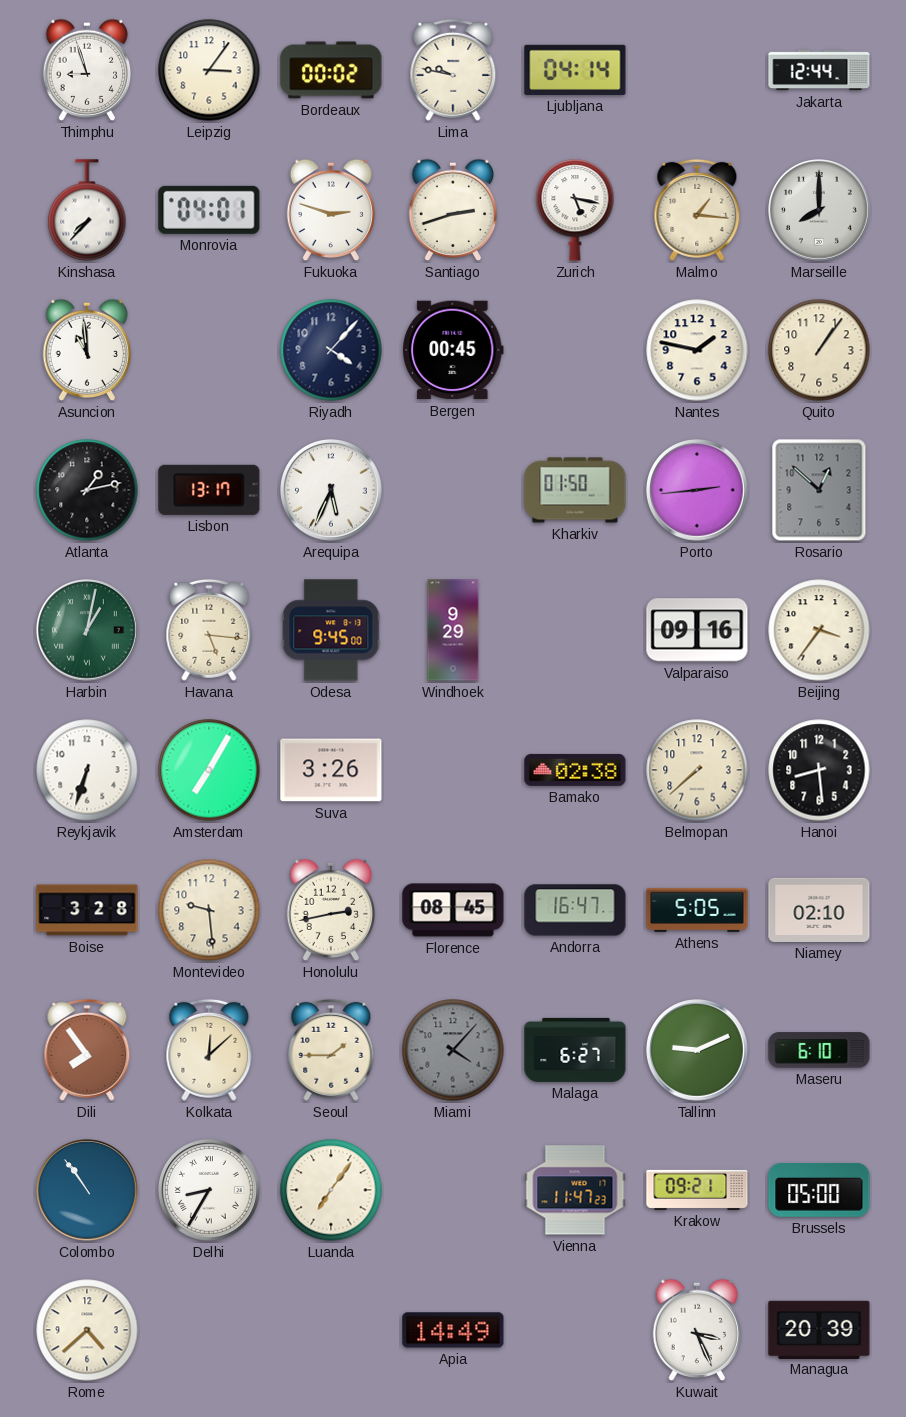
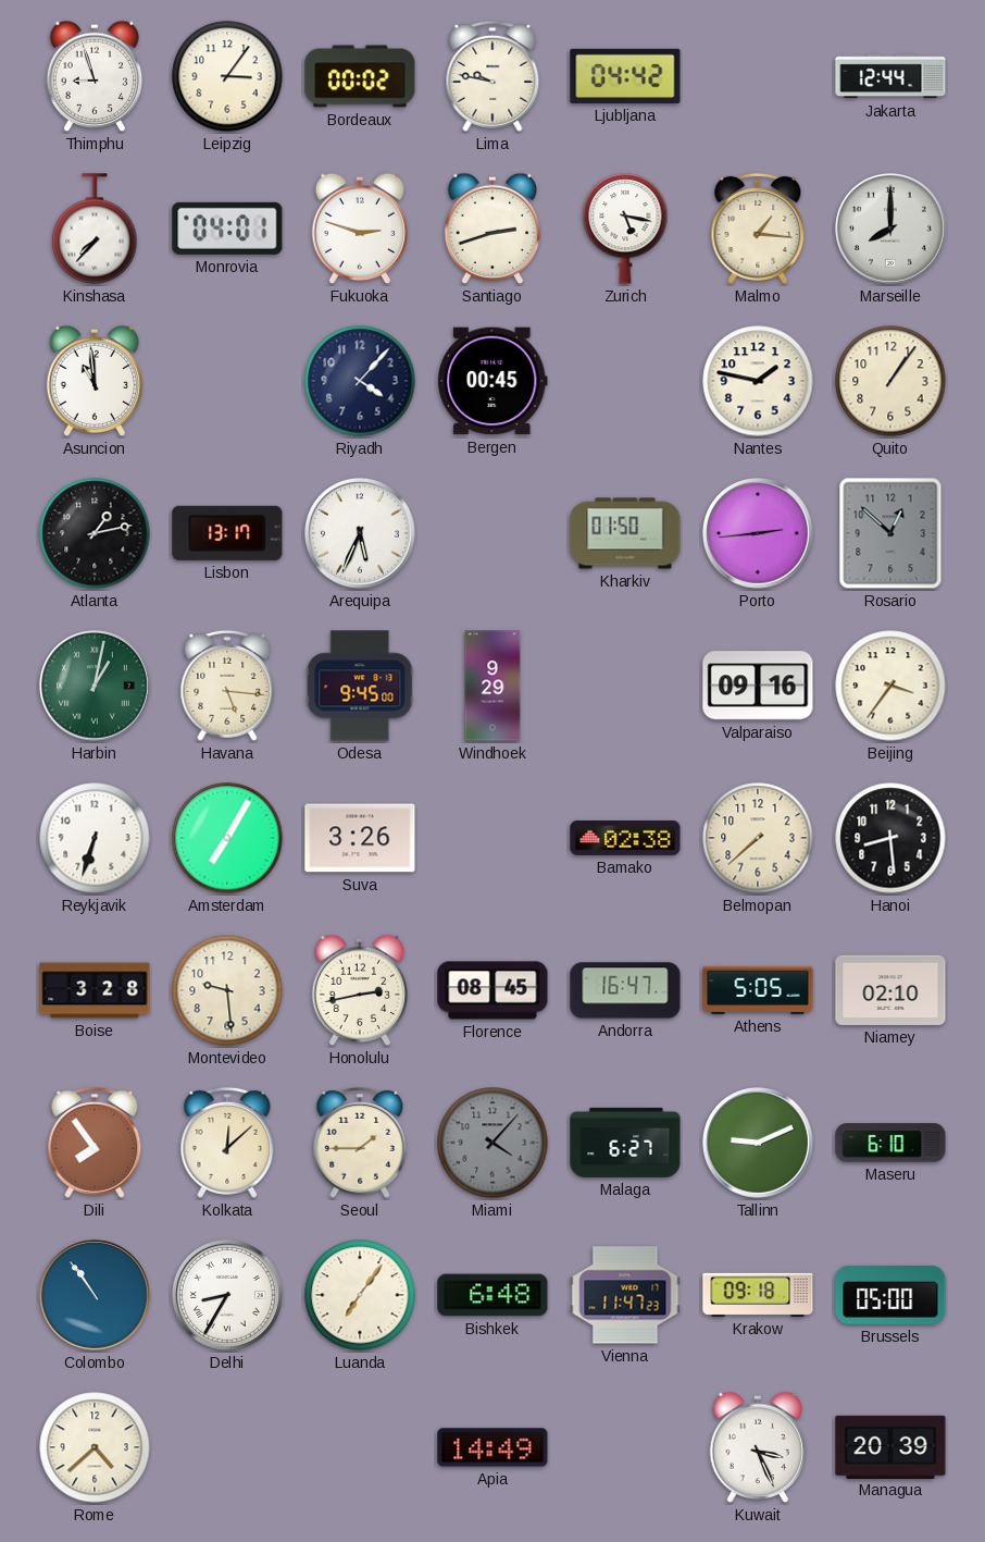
Ljubljana: 04:14 -> 04:42
Bishkek: none -> 6:48
Krakow: 09:21 -> 09:18
